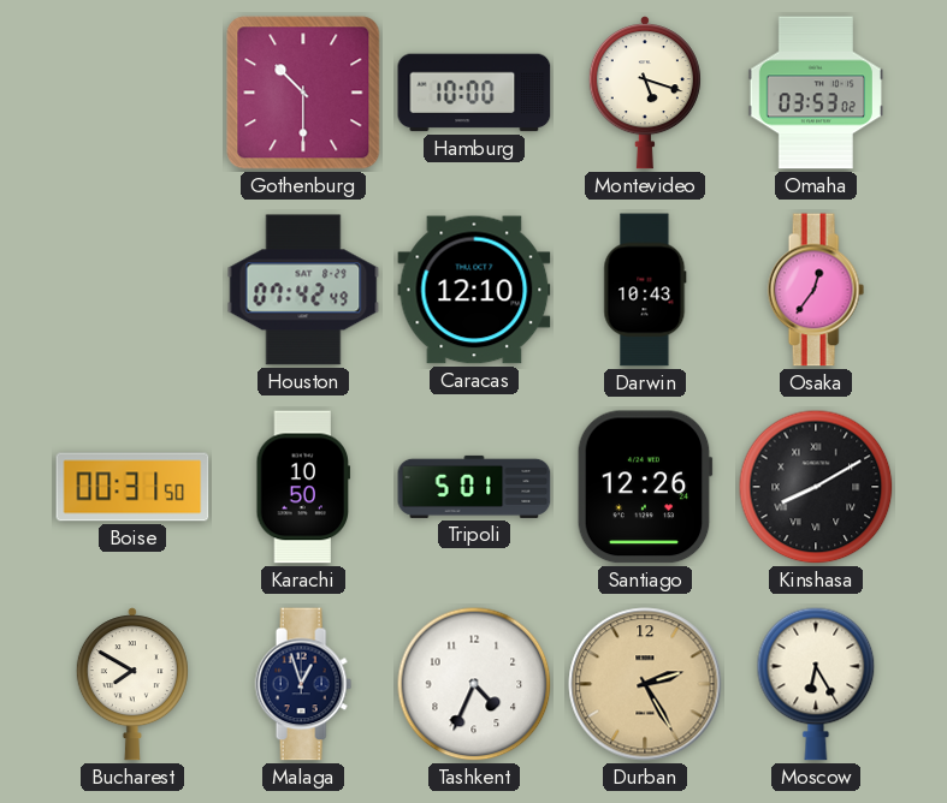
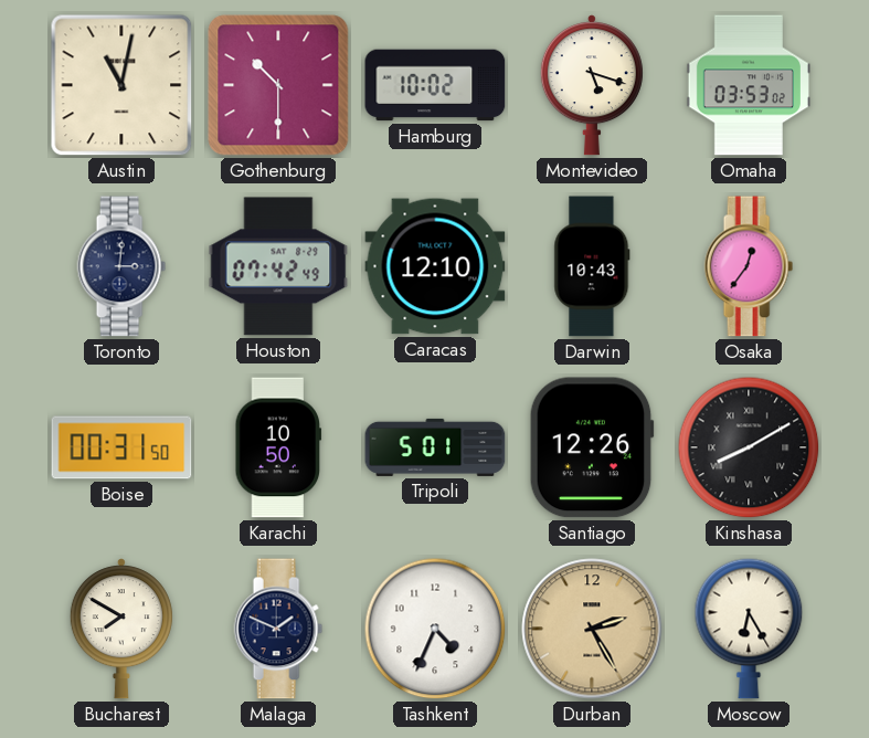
Austin: none -> 11:02
Hamburg: 10:00 -> 10:02
Toronto: none -> 3:01
Malaga: 12:57 -> 1:49
